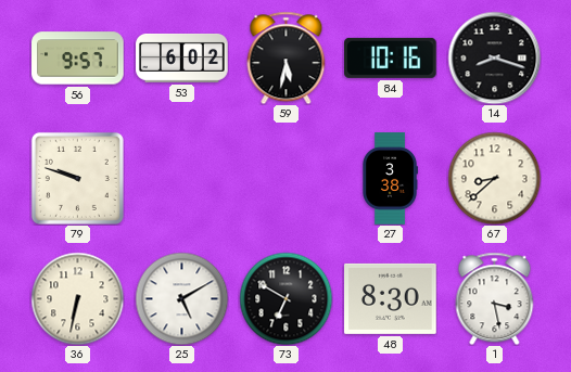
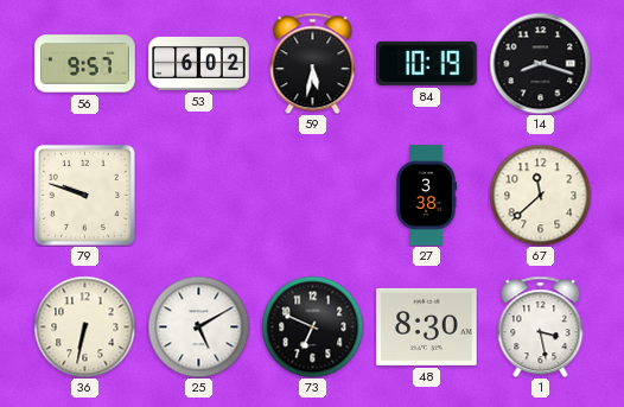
84: 10:16 -> 10:19
67: 8:38 -> 11:38
73: 6:50 -> 6:49
